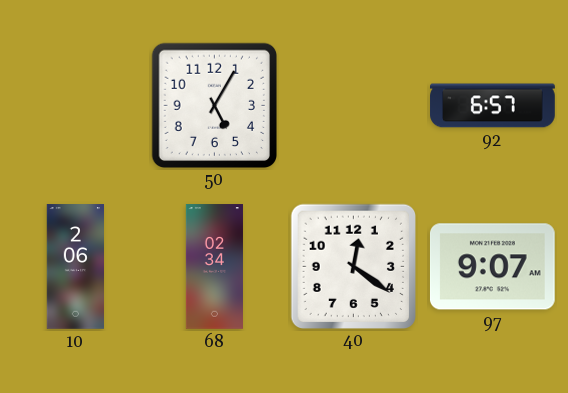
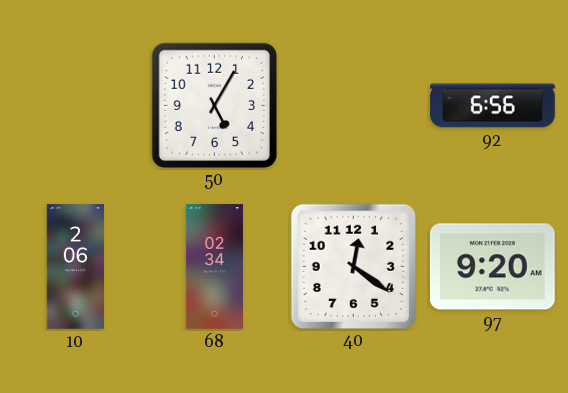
92: 6:57 -> 6:56
97: 9:07 -> 9:20
